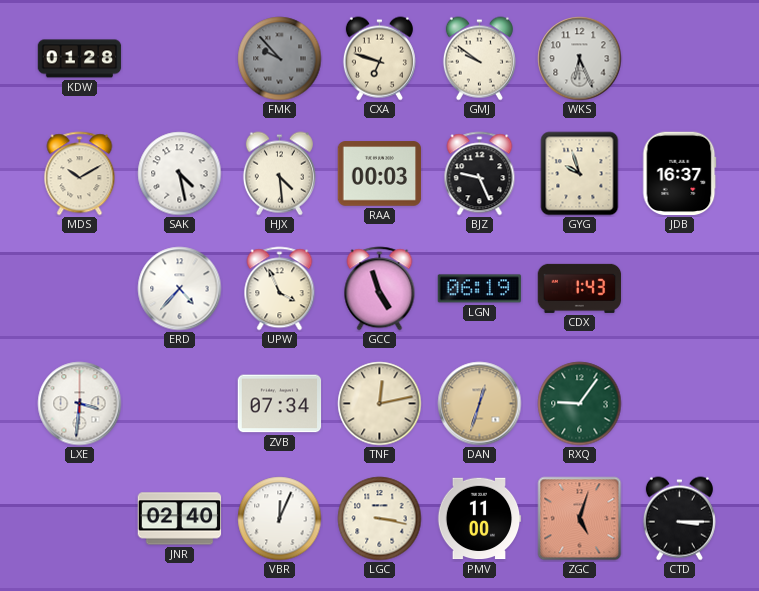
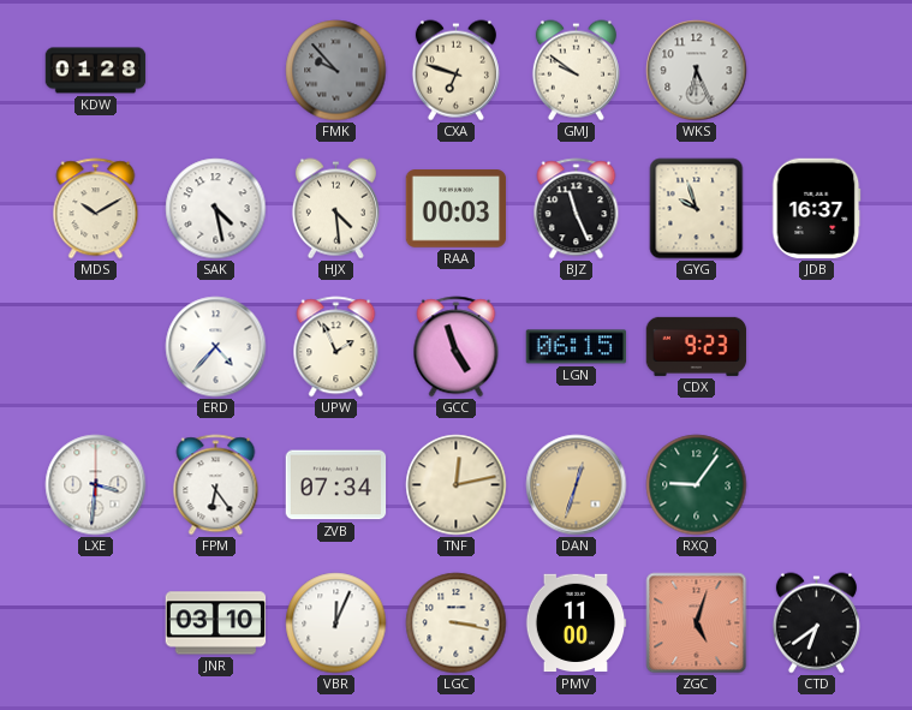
BJZ: 9:26 -> 11:26
UPW: 3:56 -> 1:56
LGN: 06:19 -> 06:15
CDX: 1:43 -> 9:23
FPM: none -> 6:24
JNR: 02:40 -> 03:10
CTD: 3:15 -> 6:39
